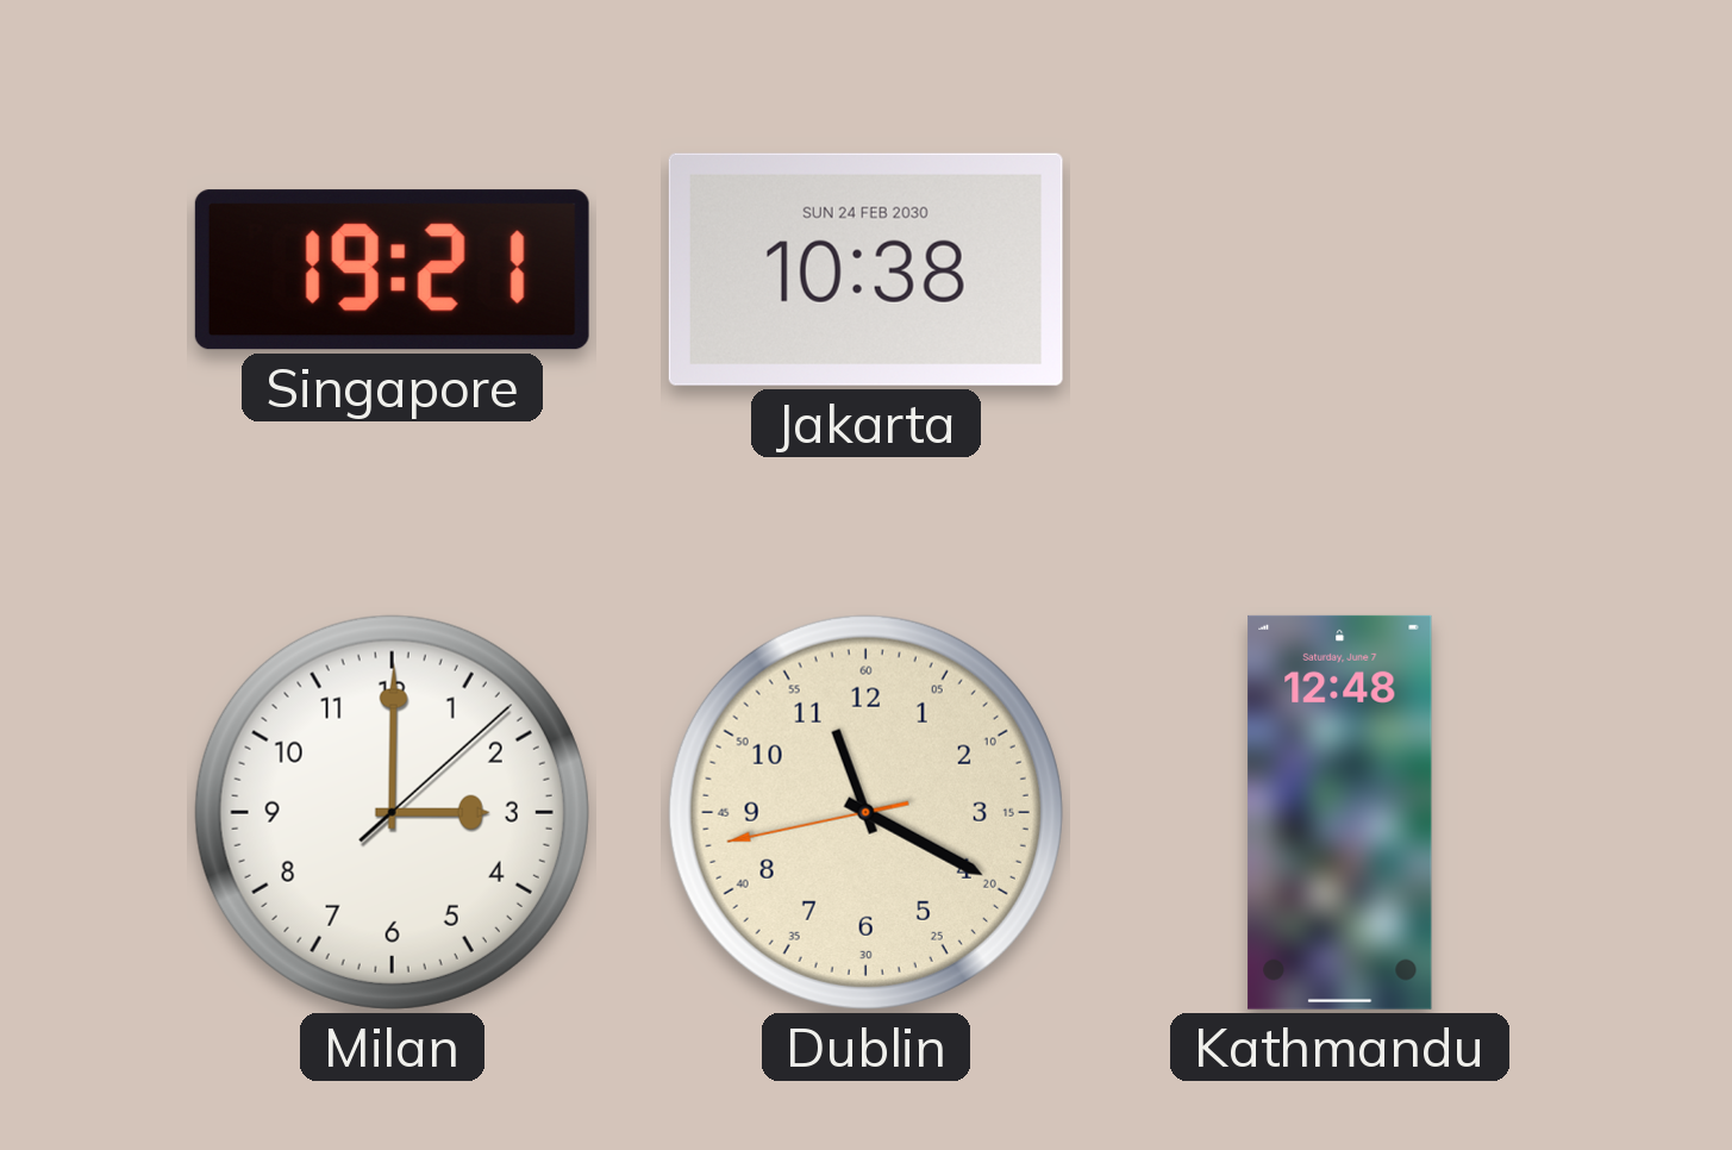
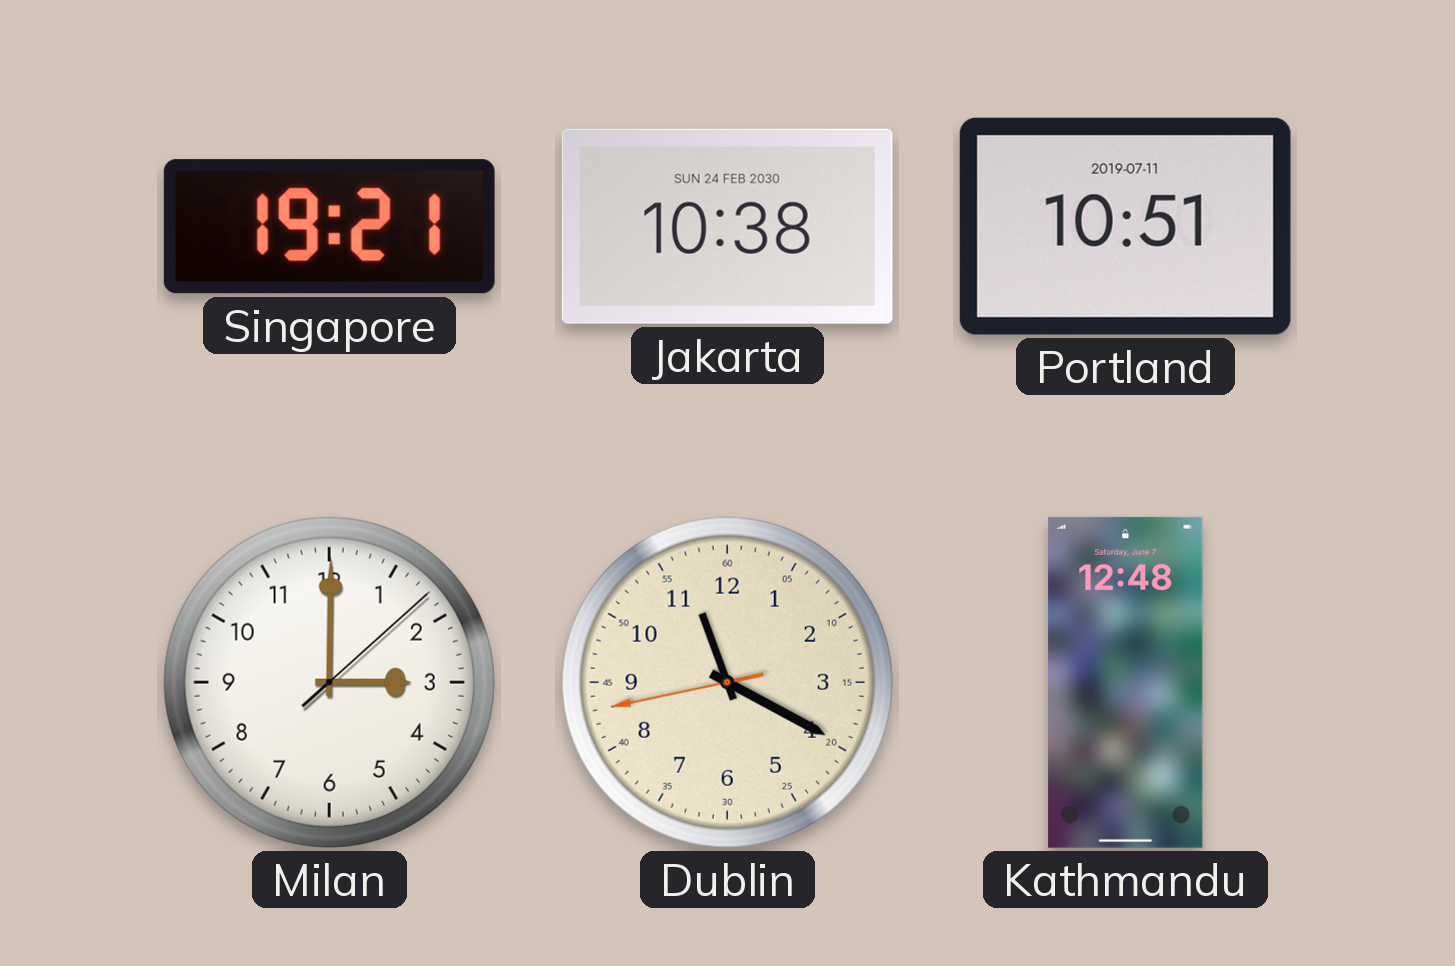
Portland: none -> 10:51
